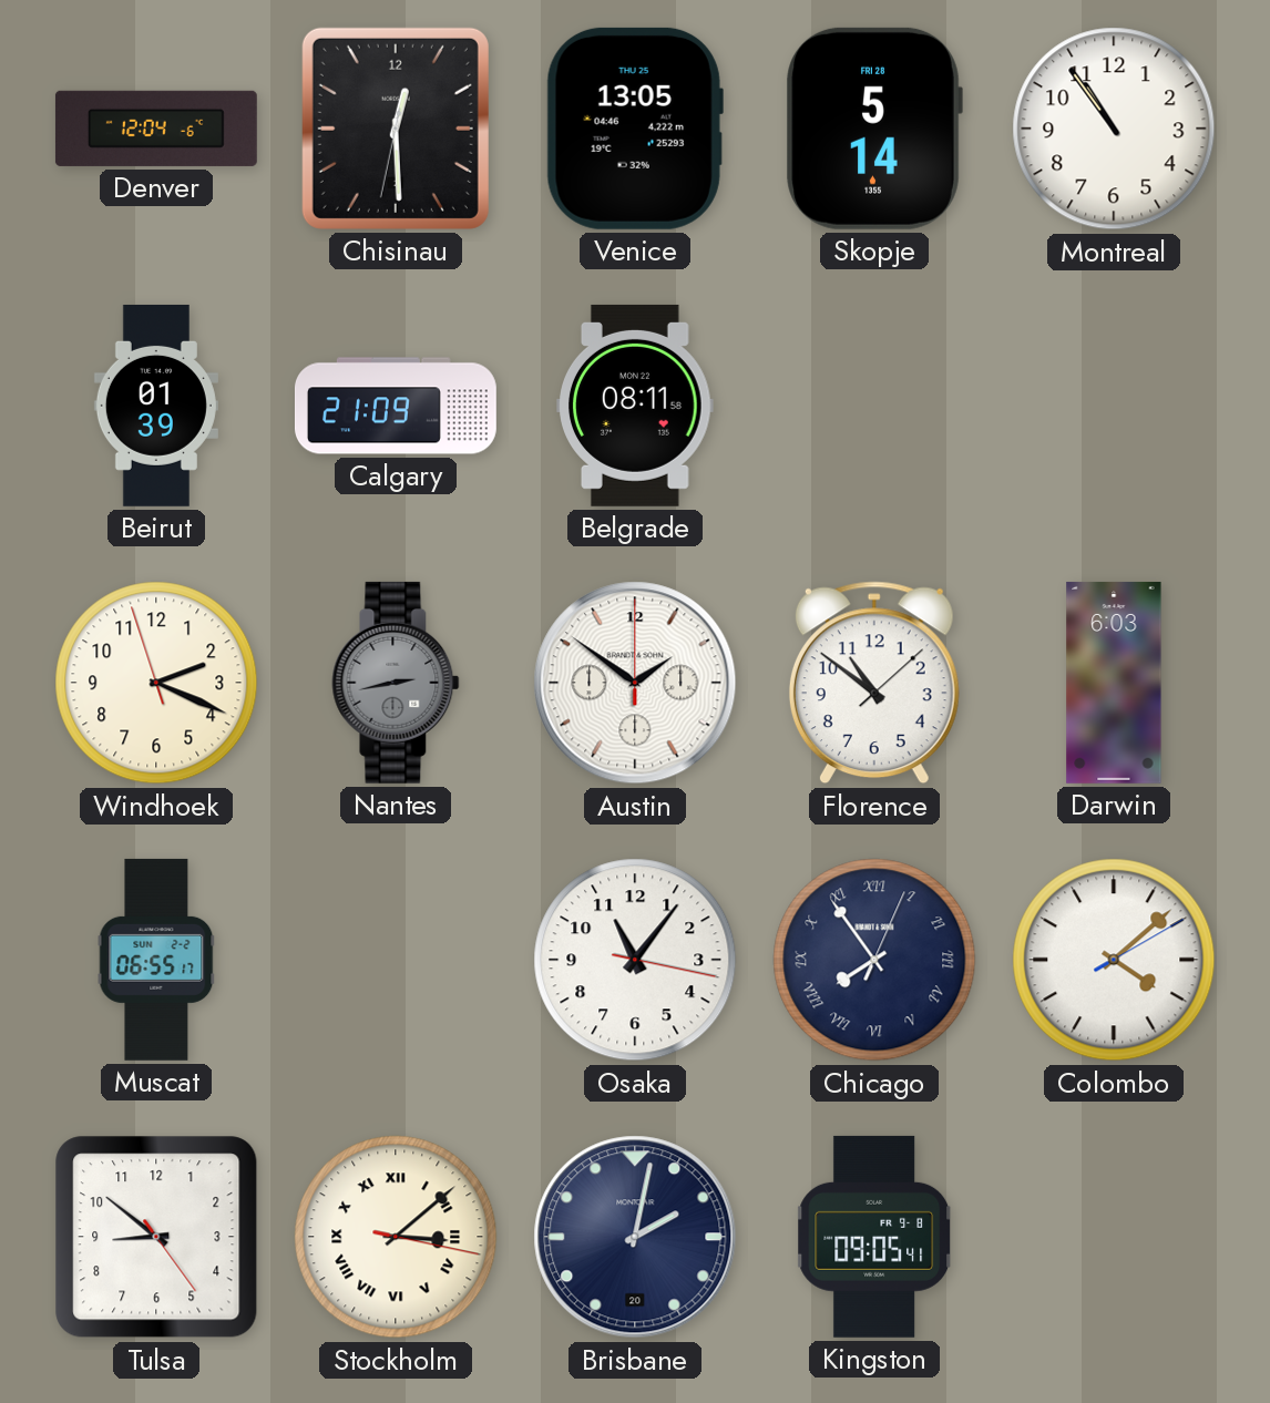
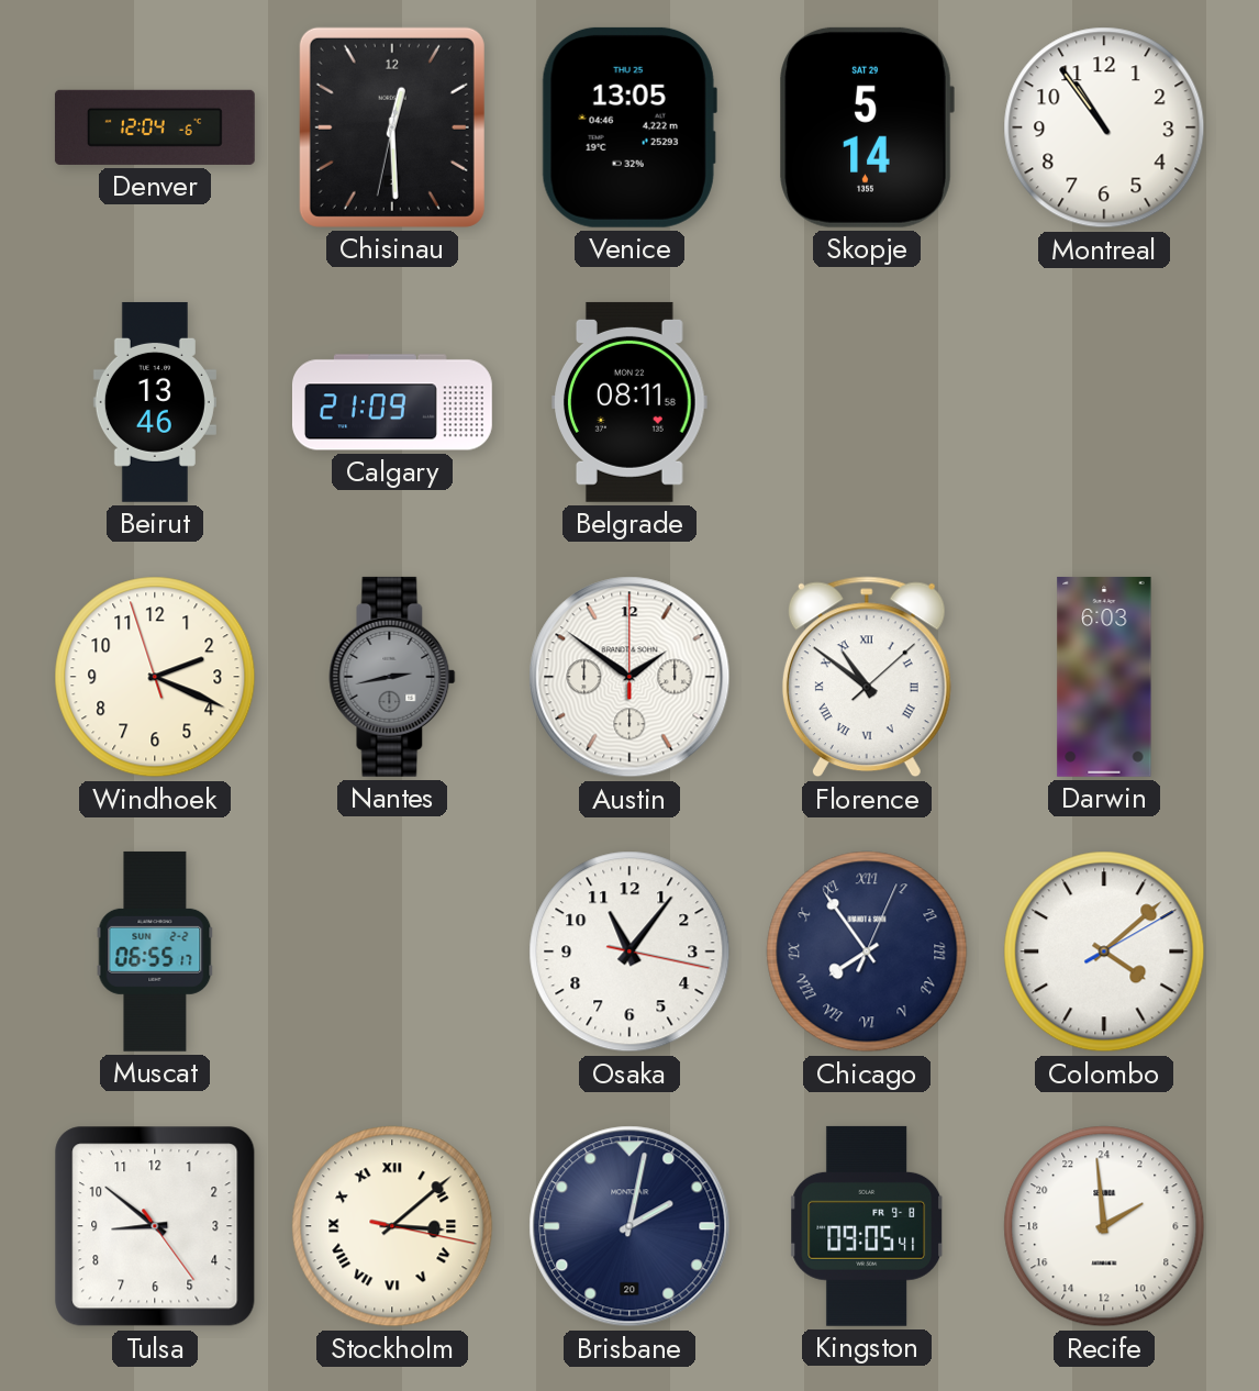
Skopje date: FRI 28 -> SAT 29
Beirut: 01:39 -> 13:46
Florence numerals: Arabic -> Roman
Recife: none -> 3:59
